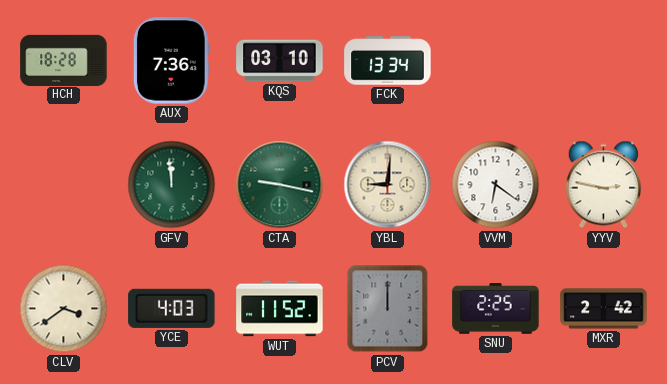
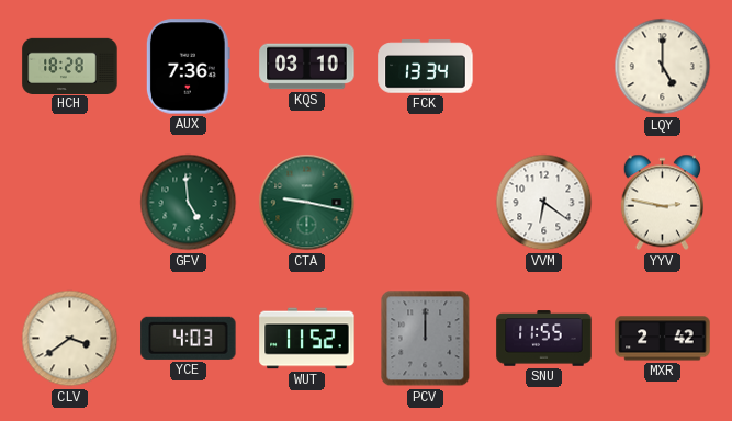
LQY: none -> 5:00
GFV: 11:59 -> 4:59
YBL: 9:01 -> none
SNU: 2:25 -> 11:55
